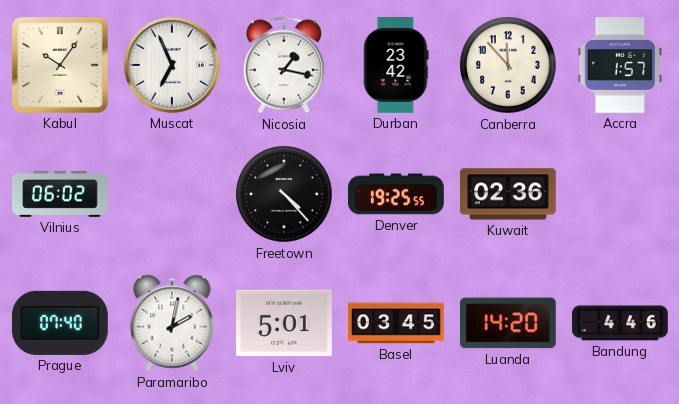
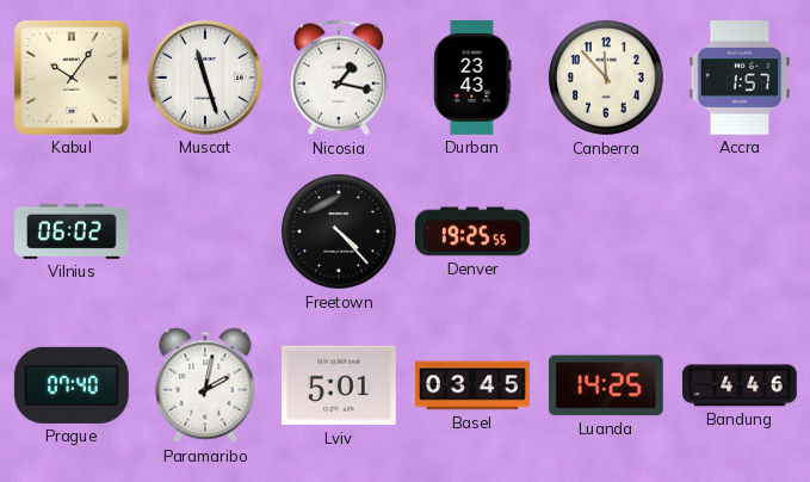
Muscat: 6:56 -> 11:27
Durban: 23:42 -> 23:43
Kuwait: 02:36 -> none
Luanda: 14:20 -> 14:25
